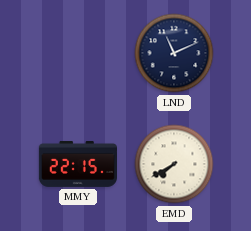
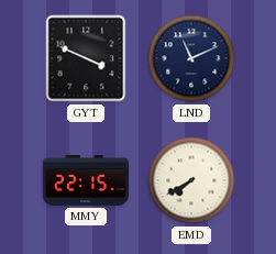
GYT: none -> 3:49
